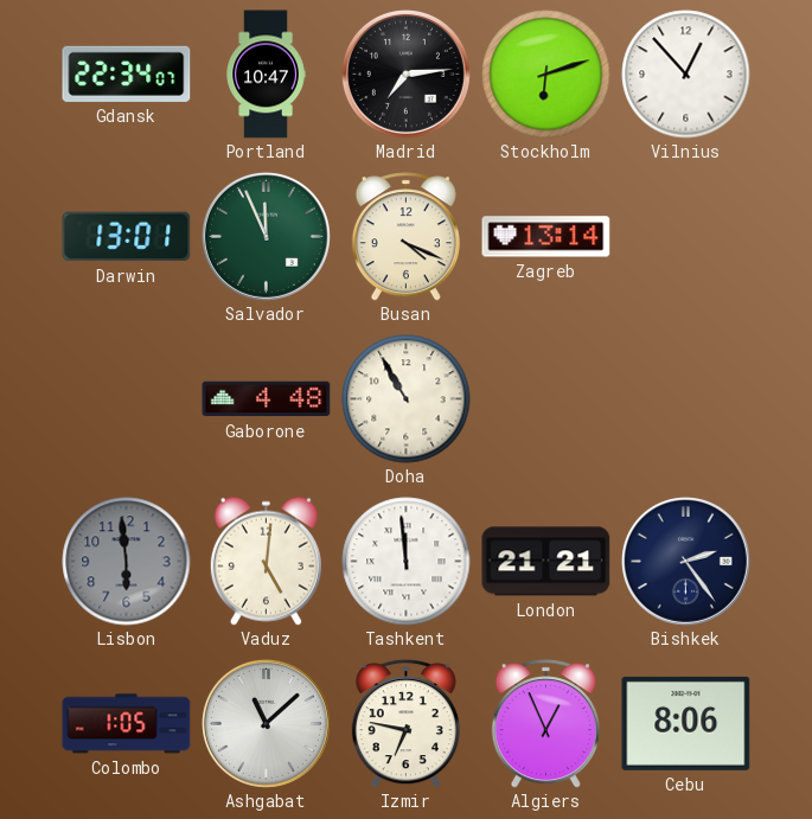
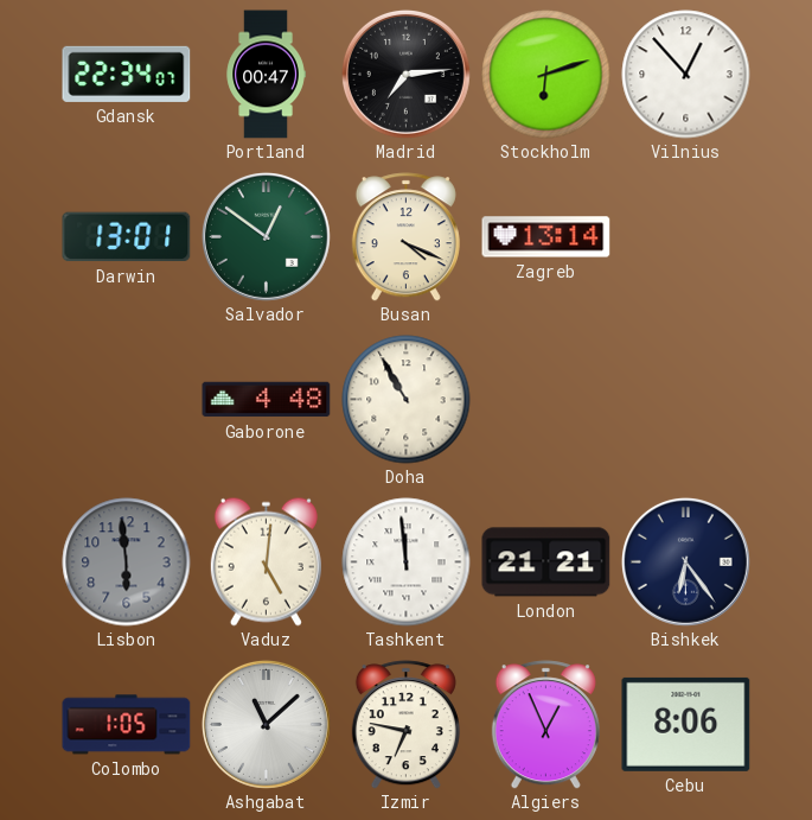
Portland: 10:47 -> 00:47
Salvador: 11:56 -> 12:51
Bishkek: 2:24 -> 6:24
